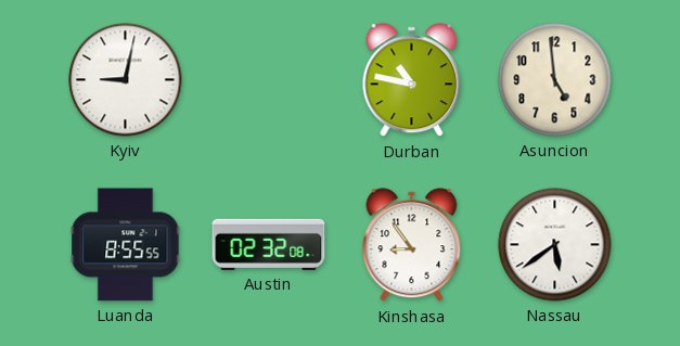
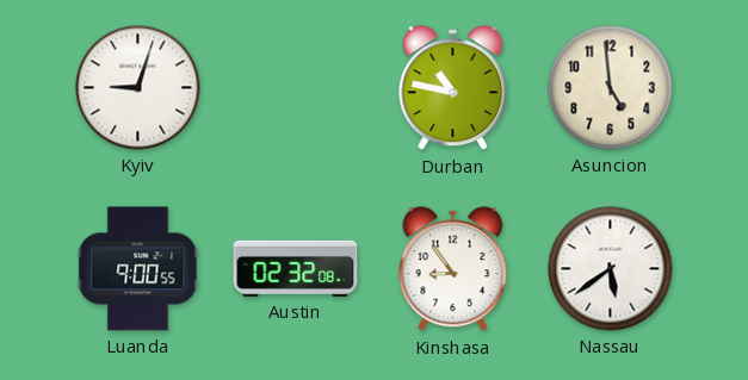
Kyiv: 9:02 -> 9:03
Luanda: 8:55 -> 9:00
